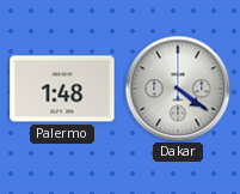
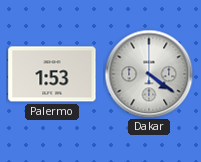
Palermo: 1:48 -> 1:53
